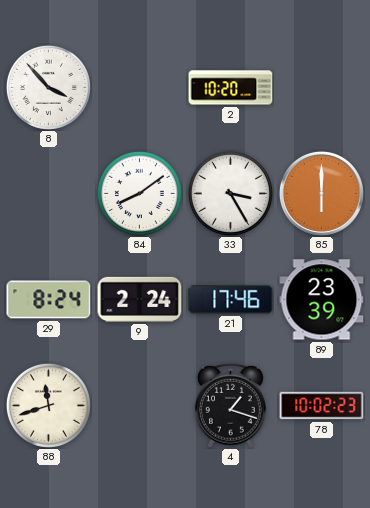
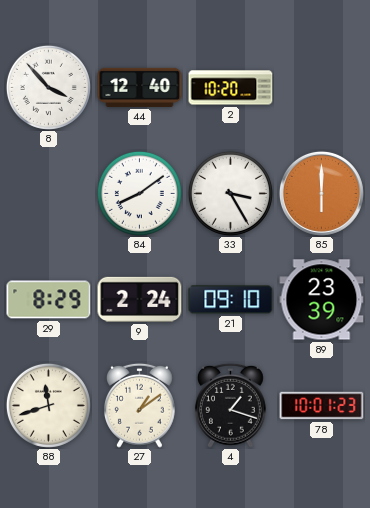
44: none -> 12:40
29: 8:24 -> 8:29
21: 17:46 -> 09:10
27: none -> 1:09
78: 10:02 -> 10:01
